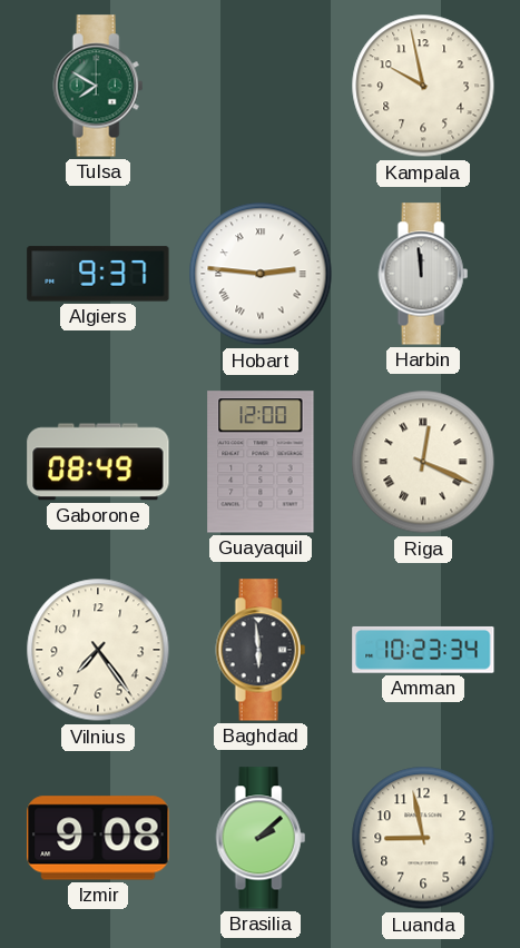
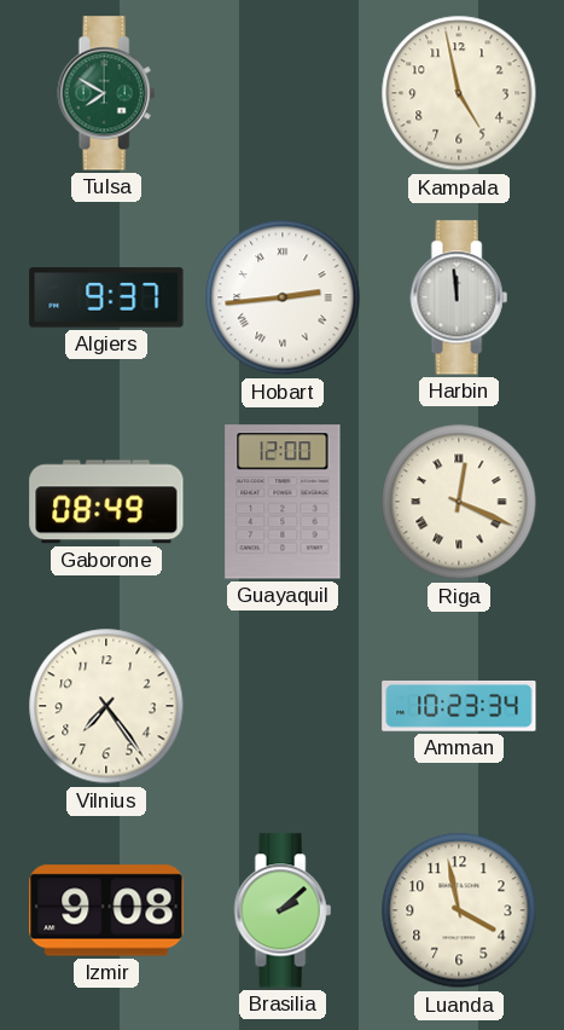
Kampala: 9:58 -> 4:58
Hobart: 2:46 -> 2:44
Baghdad: 5:59 -> none
Luanda: 8:58 -> 3:58
